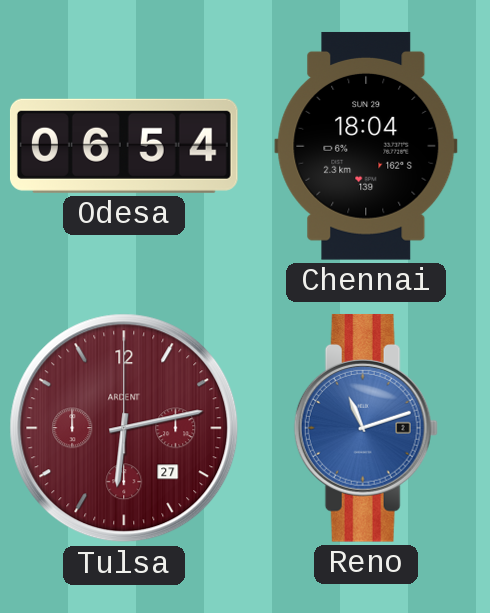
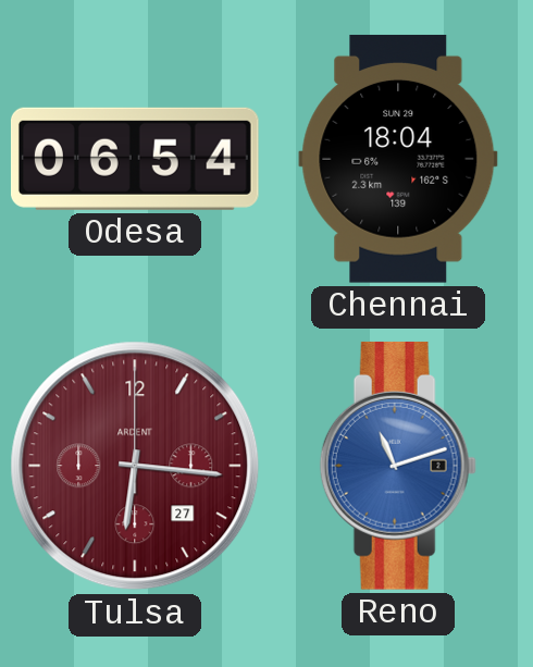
Tulsa: 6:13 -> 6:16
